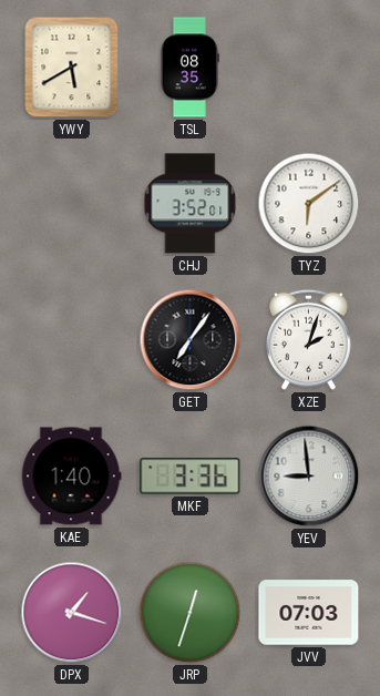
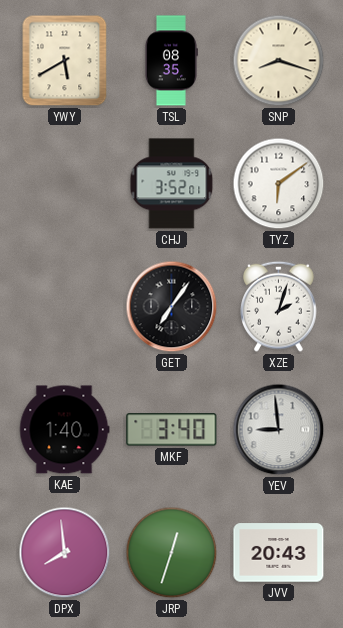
SNP: none -> 8:18
MKF: 3:36 -> 3:40
DPX: 1:18 -> 7:59
JVV: 07:03 -> 20:43
